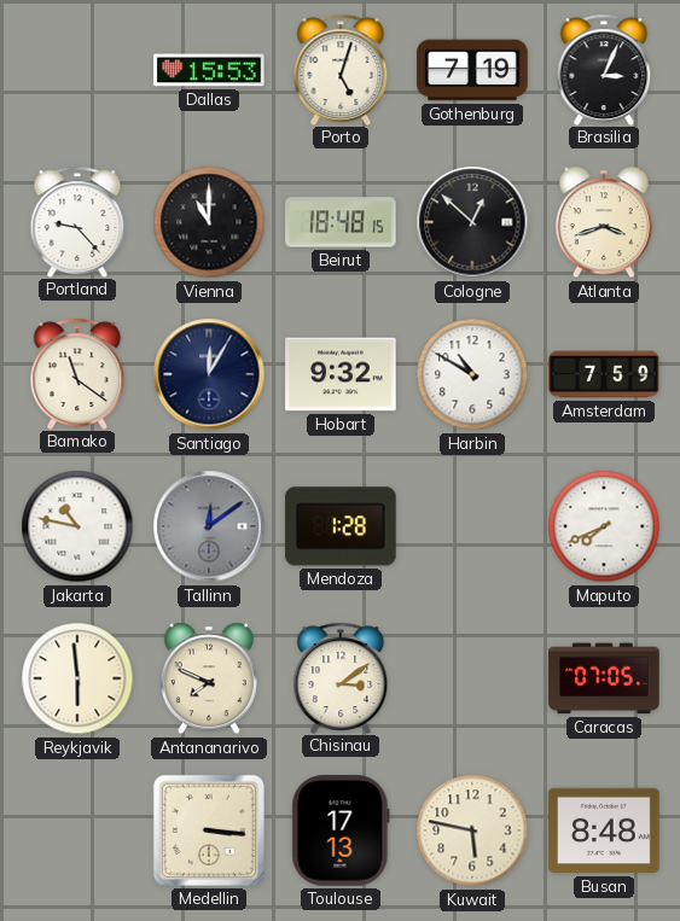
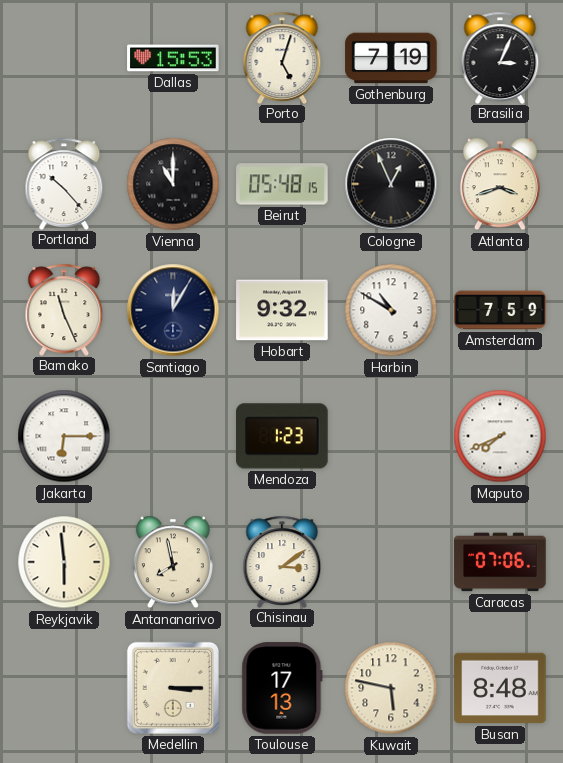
Portland: 9:23 -> 10:23
Beirut: 18:48 -> 05:48
Cologne: 12:52 -> 12:56
Bamako: 11:21 -> 11:26
Jakarta: 10:47 -> 6:15
Tallinn: 12:09 -> none
Mendoza: 1:28 -> 1:23
Antananarivo: 7:49 -> 7:58
Caracas: 07:05 -> 07:06
Medellin: 3:16 -> 3:15
